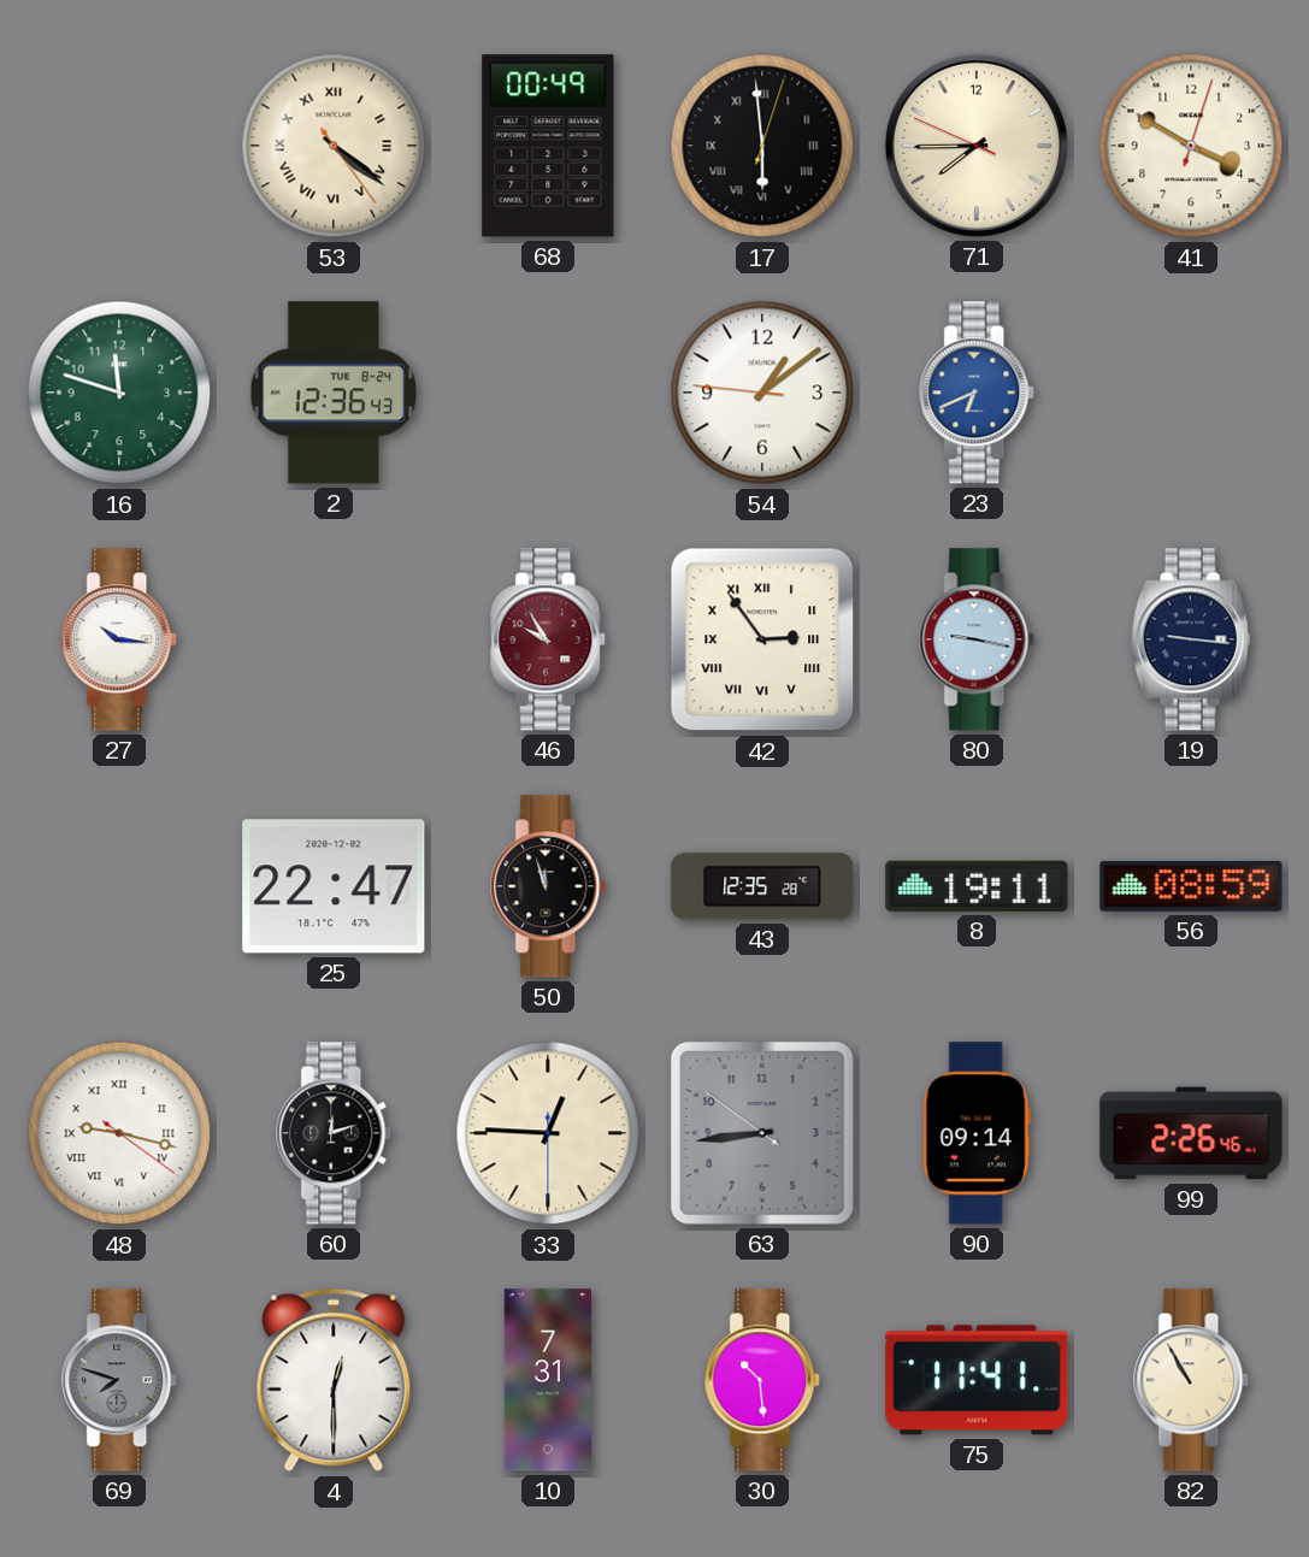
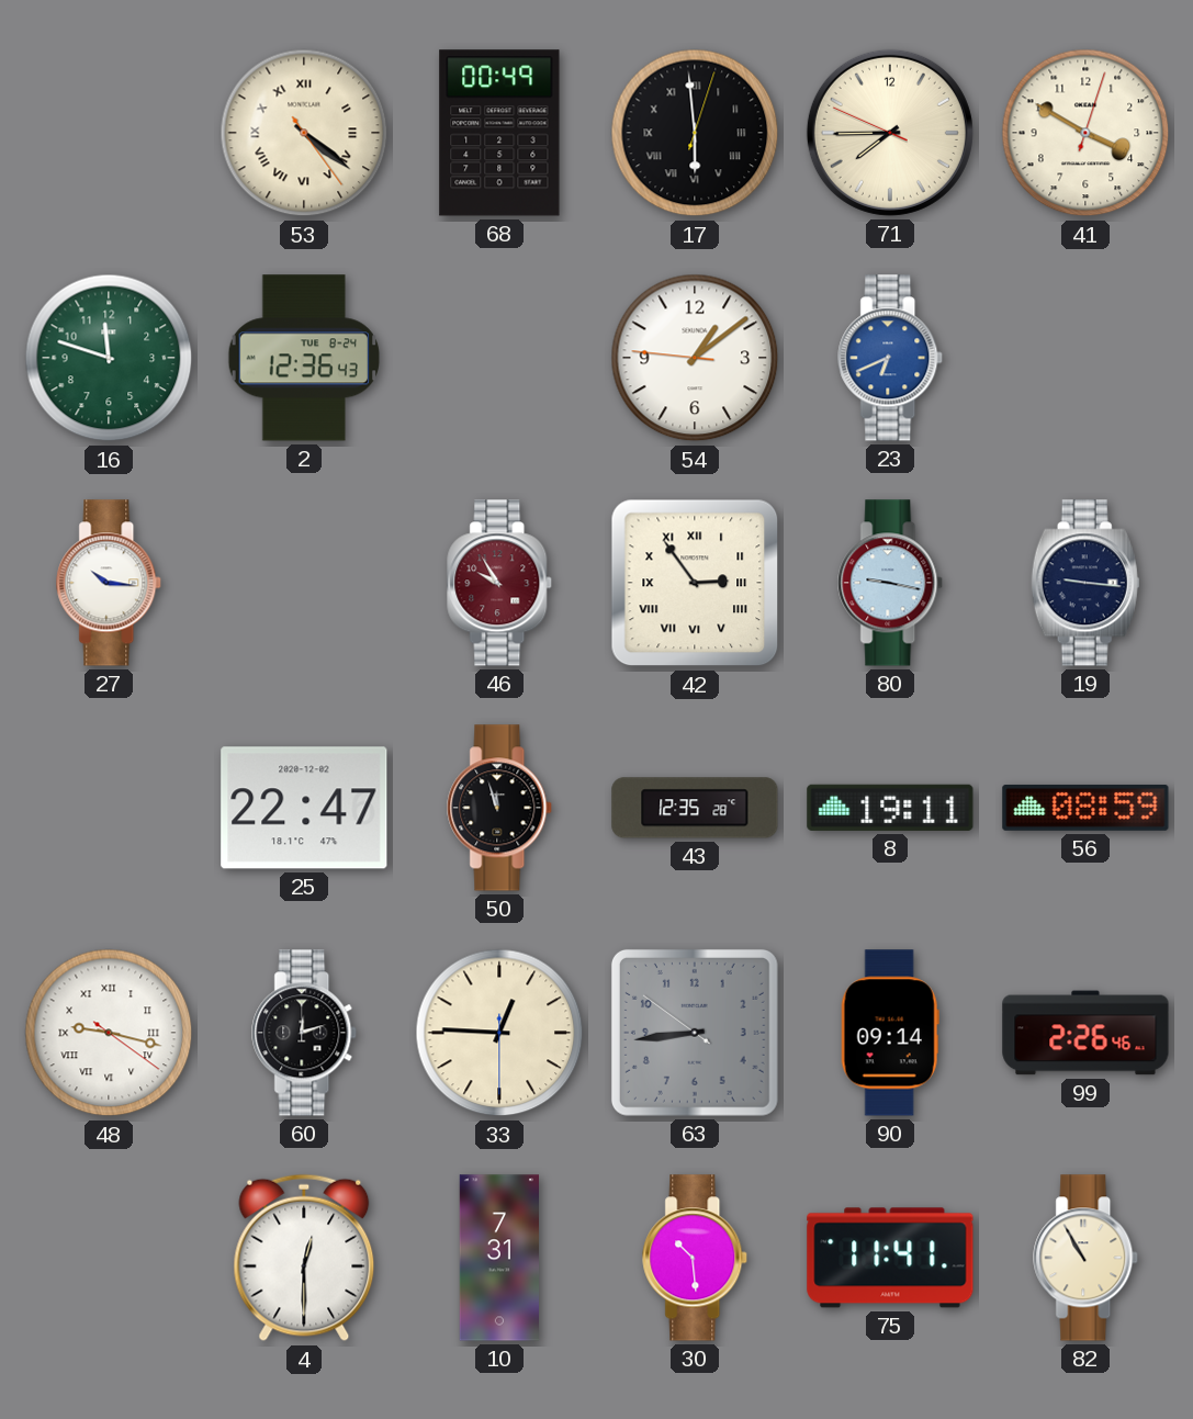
69: 7:48 -> none
